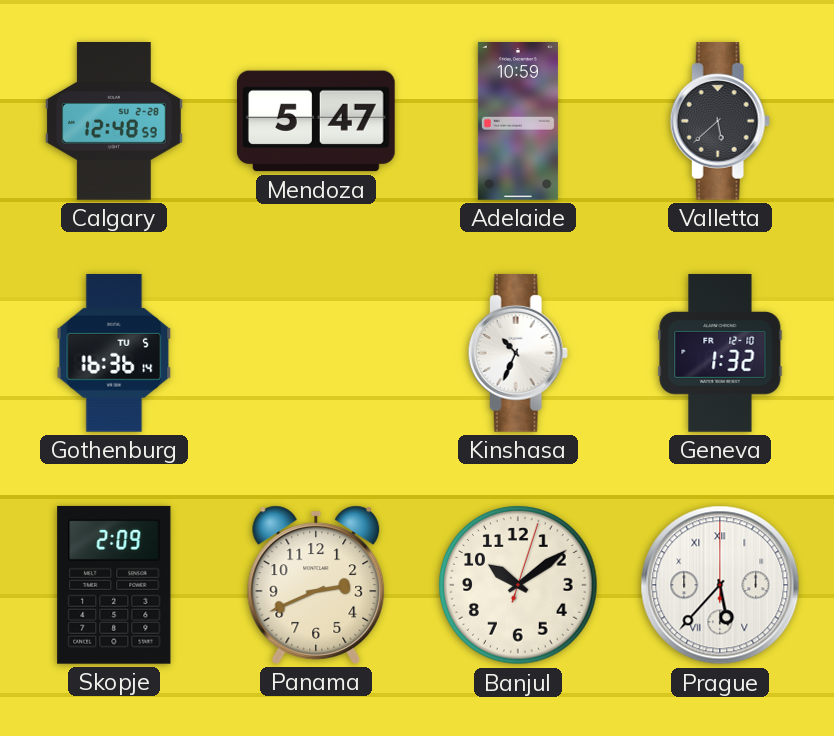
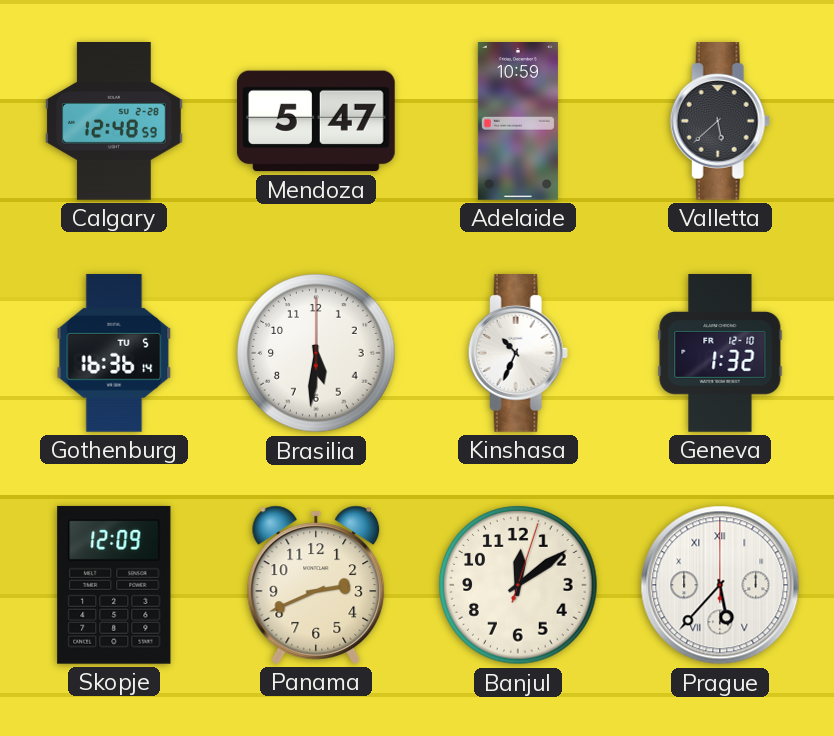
Brasilia: none -> 5:31
Skopje: 2:09 -> 12:09
Banjul: 10:09 -> 12:09
